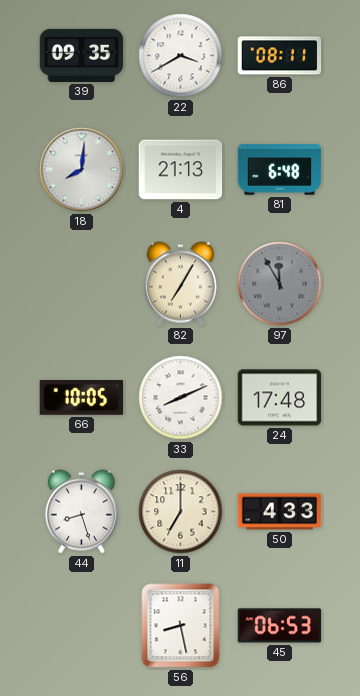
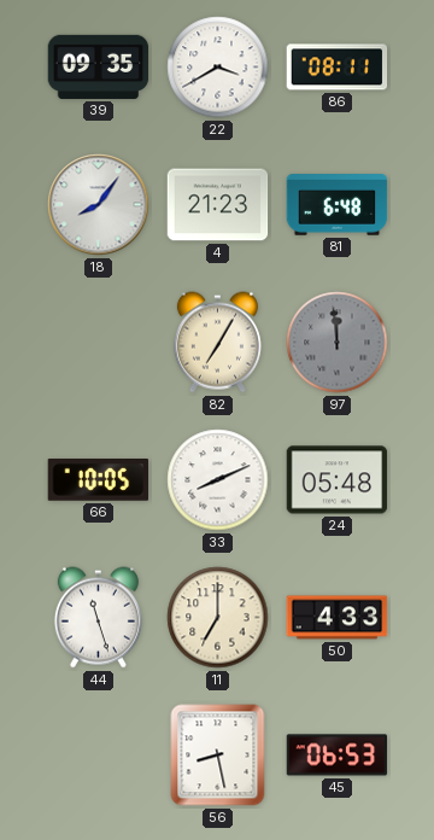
18: 8:01 -> 8:06
4: 21:13 -> 21:23
97: 11:55 -> 11:59
24: 17:48 -> 05:48
44: 8:27 -> 11:27
